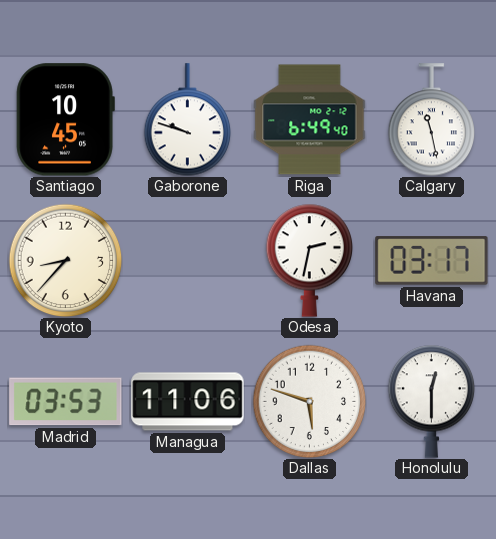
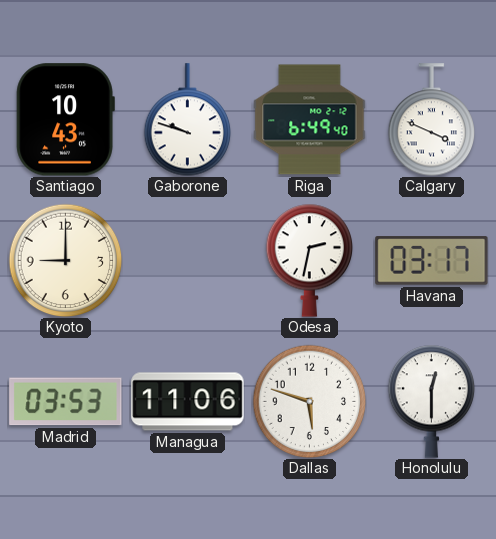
Santiago: 10:45 -> 10:43
Calgary: 11:28 -> 3:49
Kyoto: 8:37 -> 9:00
